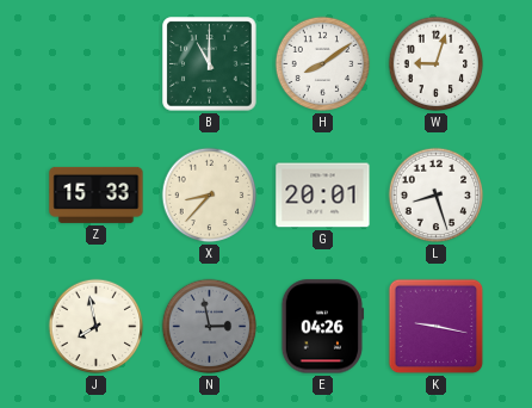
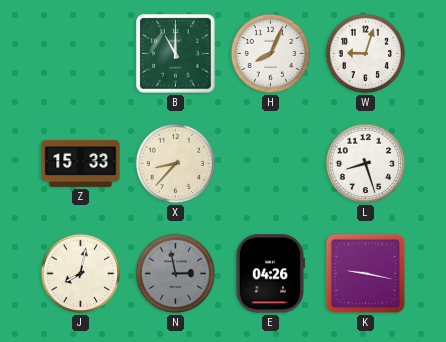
H: 8:09 -> 8:04
G: 20:01 -> none
J: 7:58 -> 8:02
